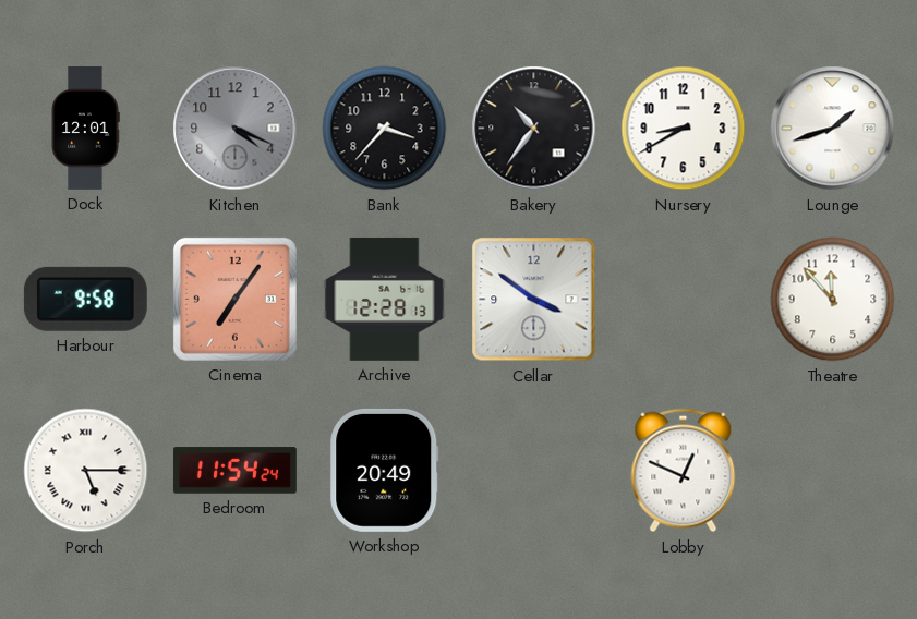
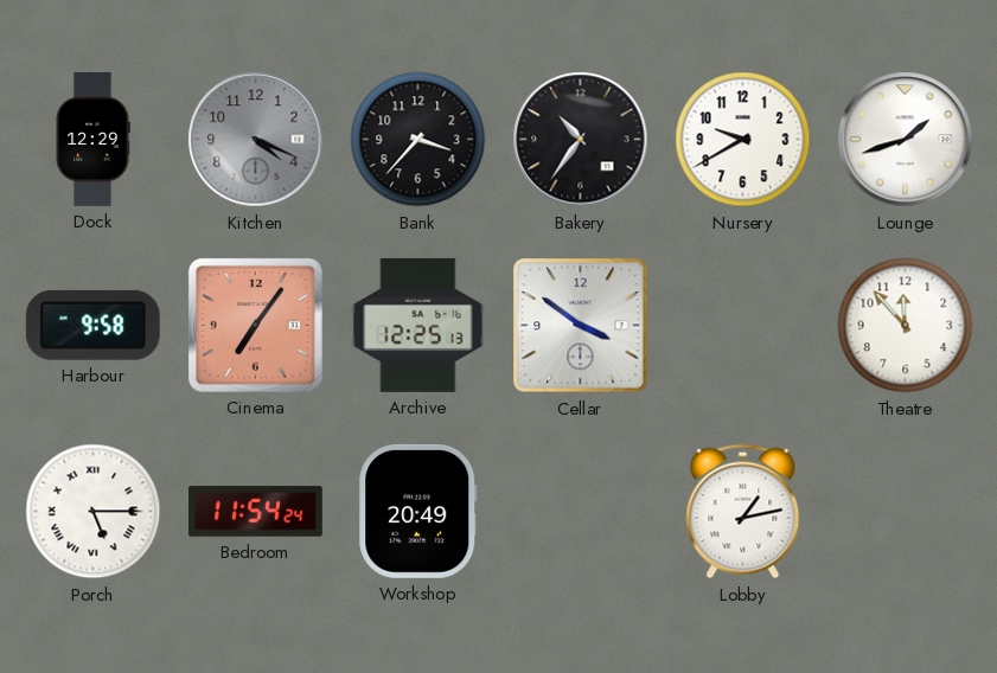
Dock: 12:01 -> 12:29
Nursery: 8:40 -> 9:40
Archive: 12:28 -> 12:25
Lobby: 12:49 -> 1:13
